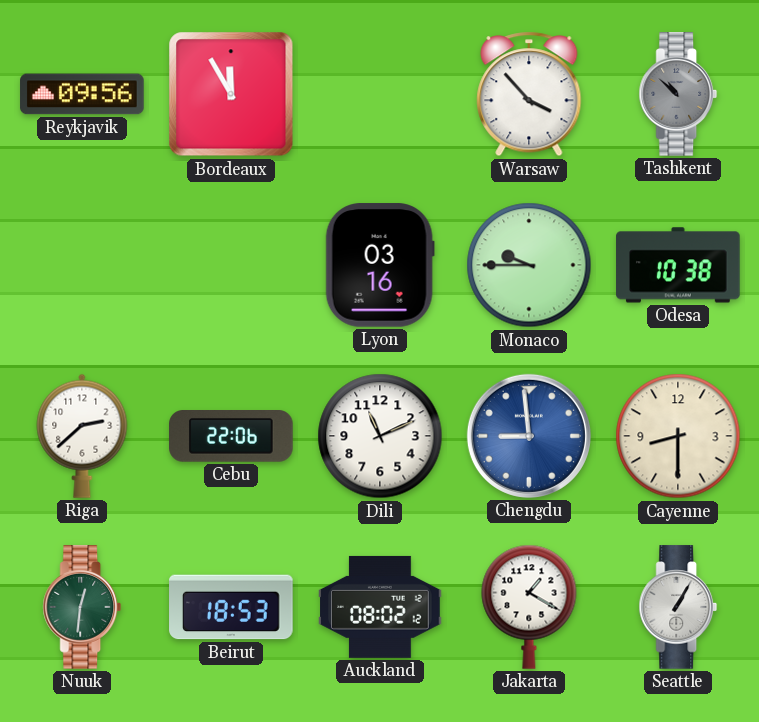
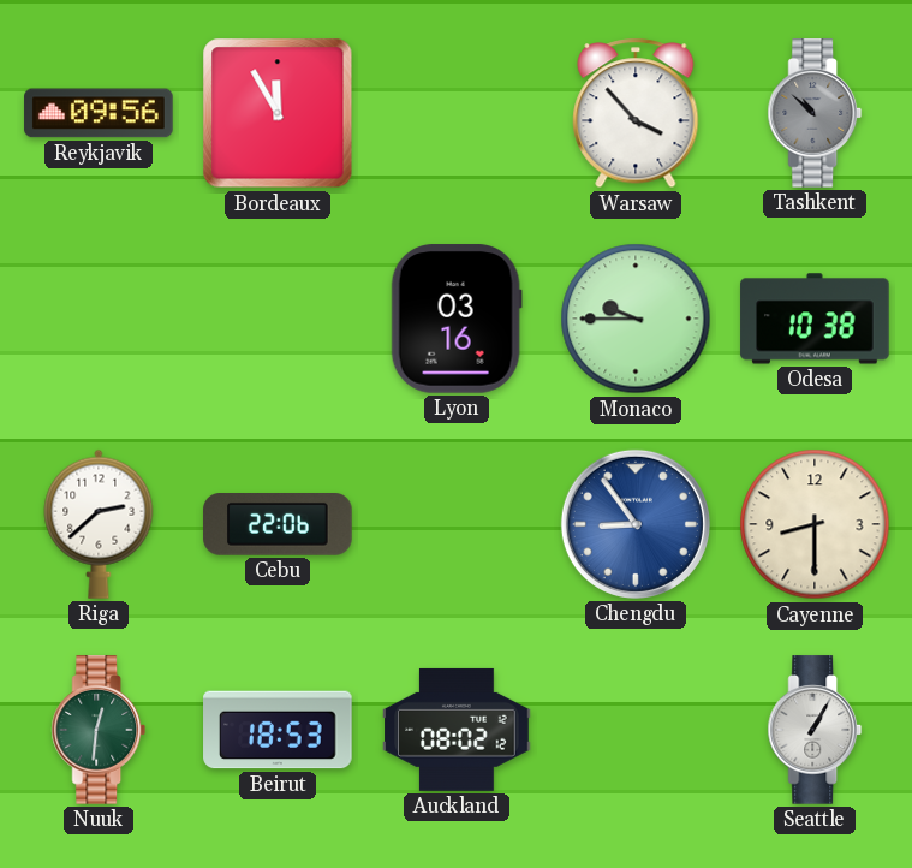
Dili: 11:11 -> none
Chengdu: 8:59 -> 8:54
Jakarta: 1:20 -> none
